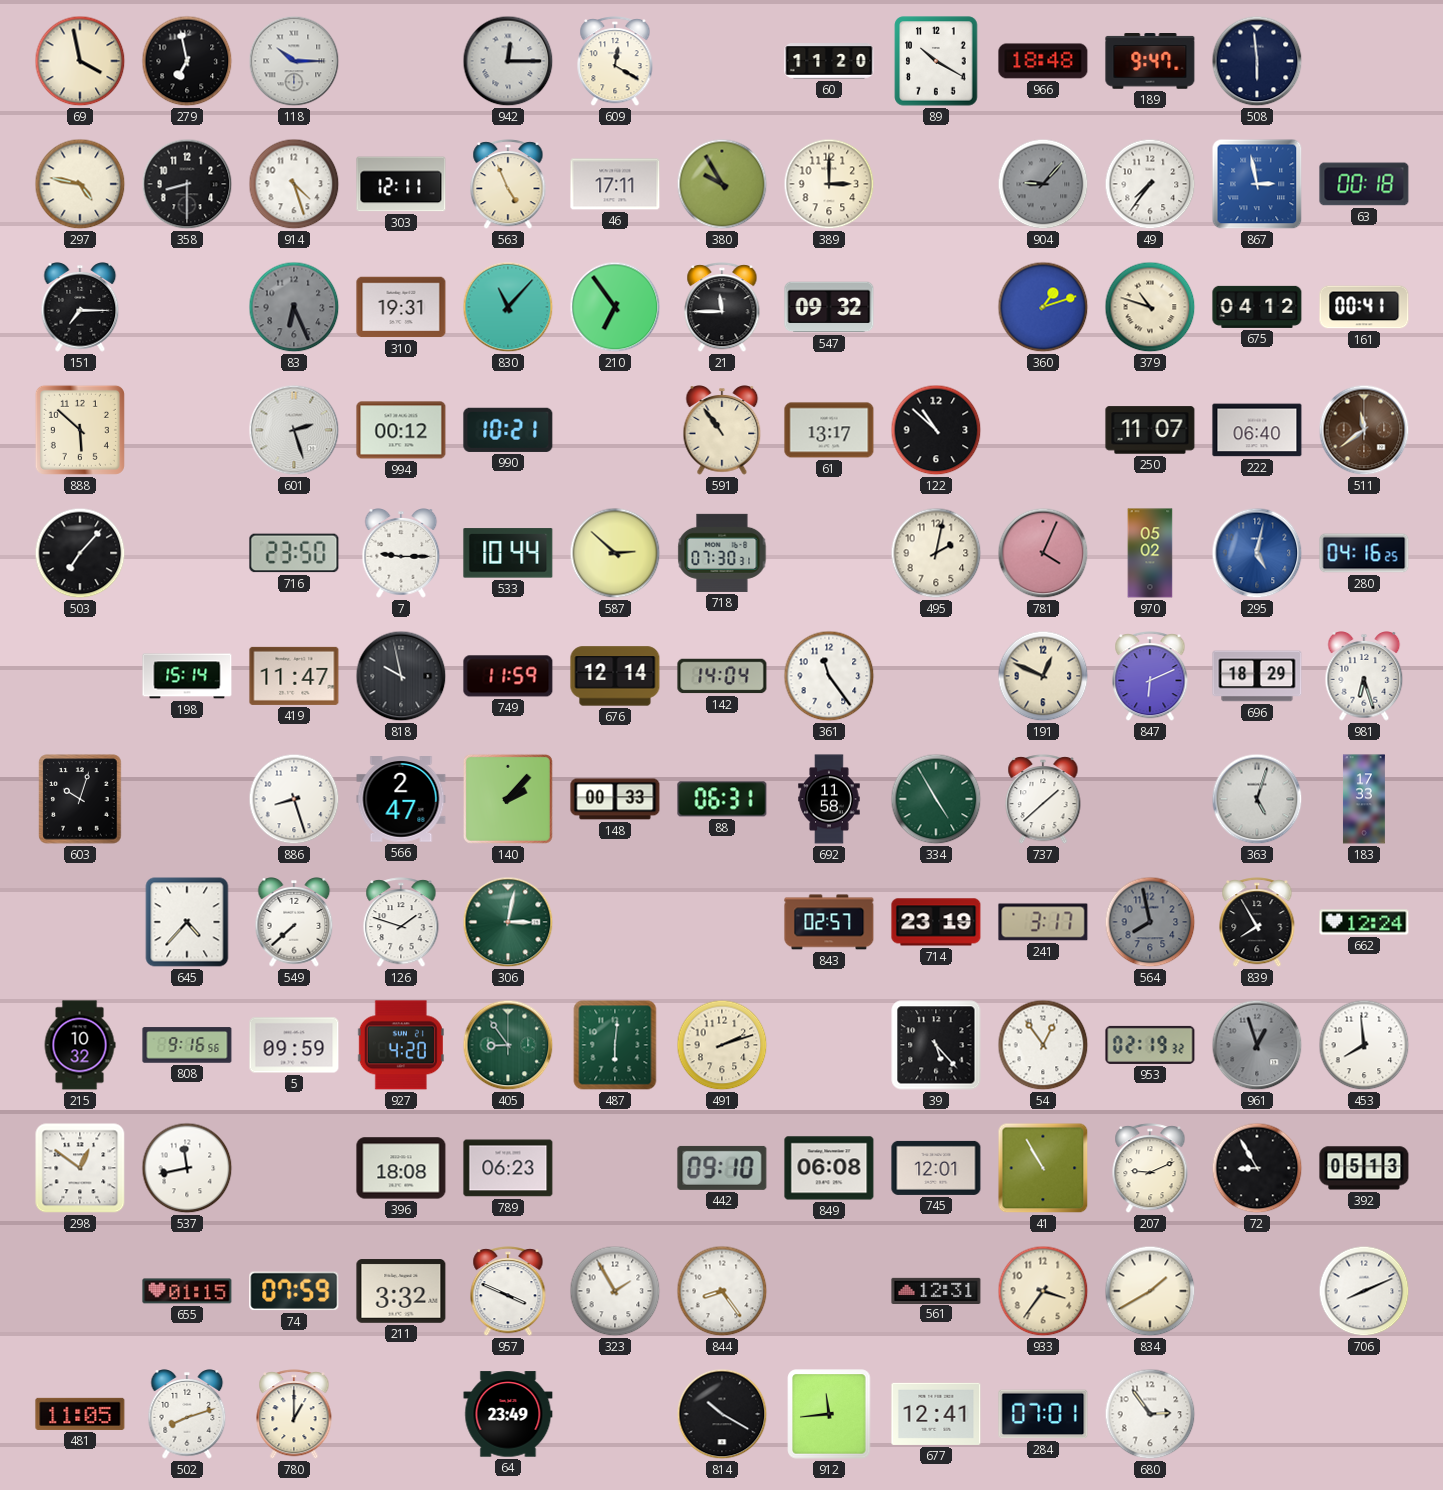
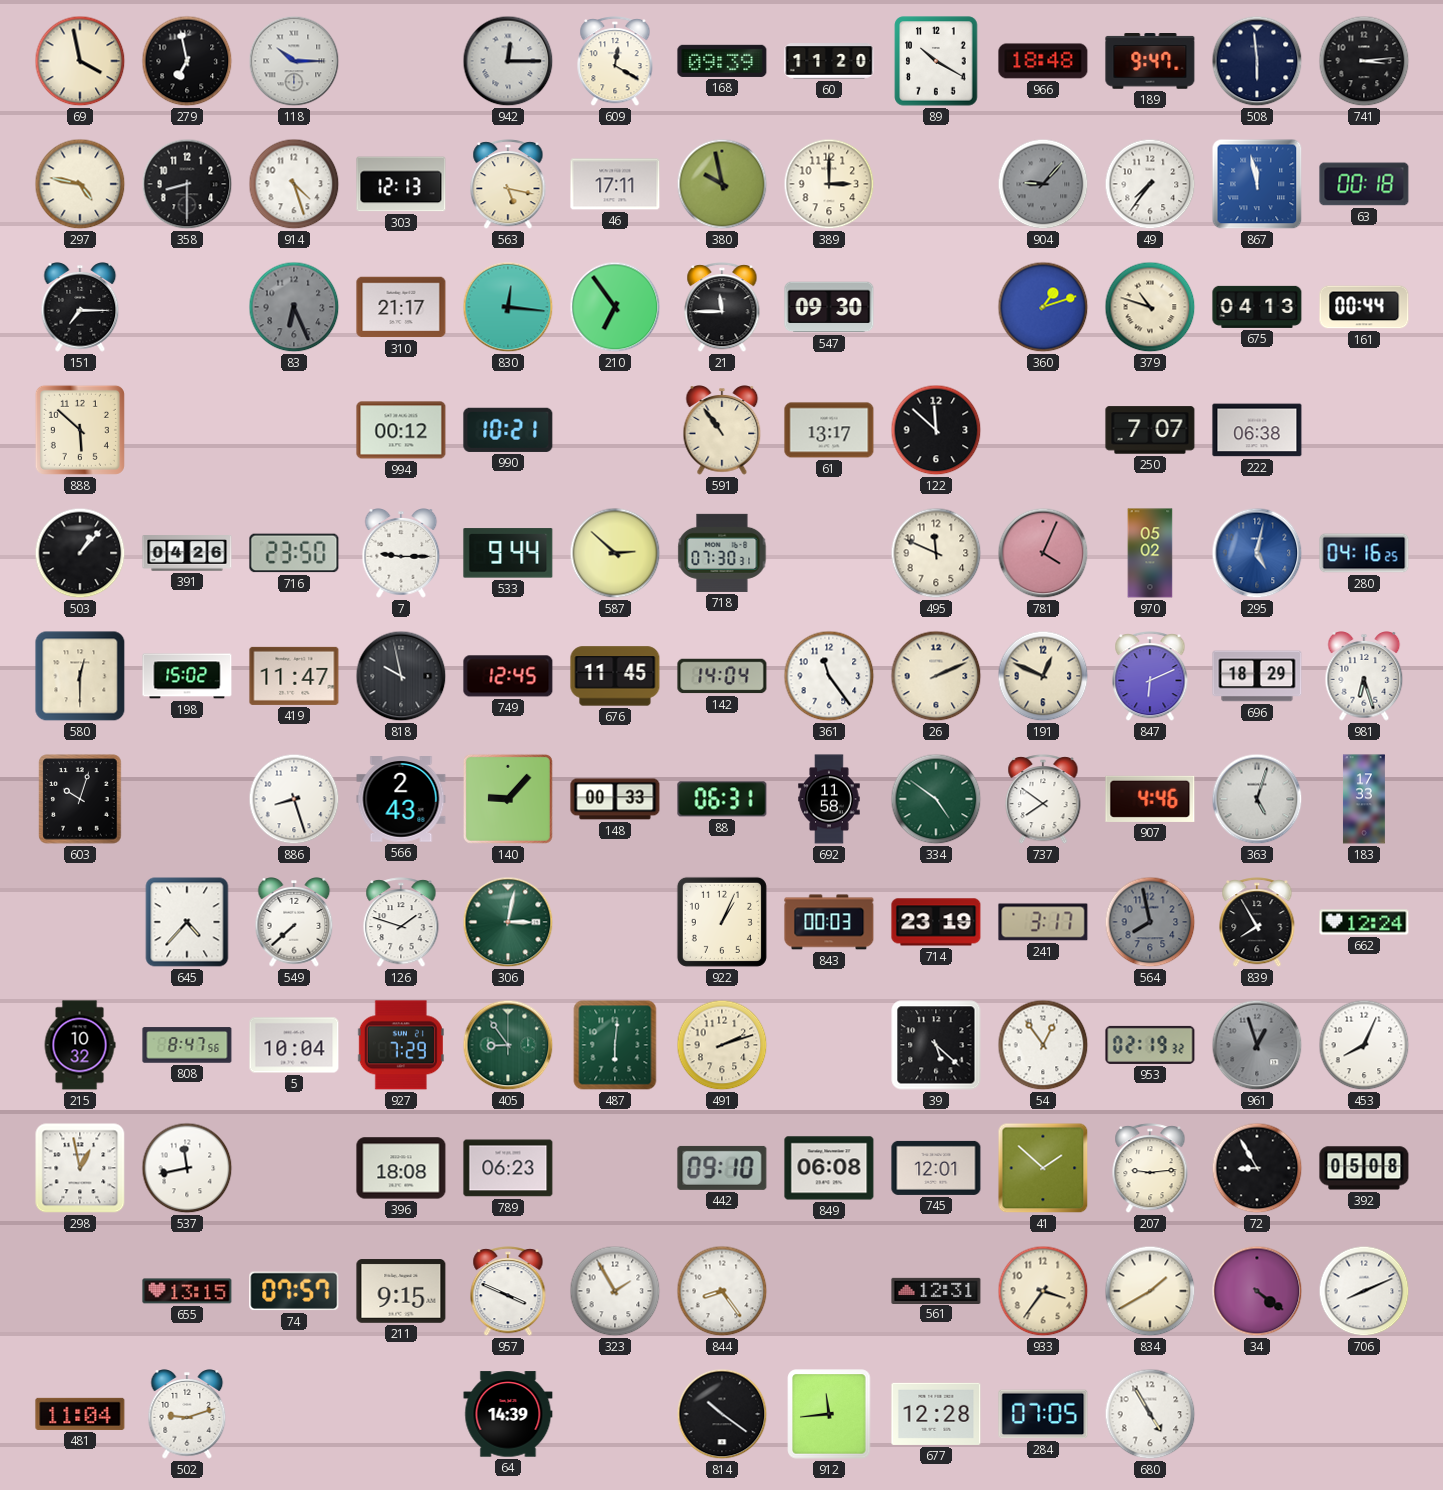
168: none -> 09:39
741: none -> 3:14
303: 12:11 -> 12:13
563: 4:56 -> 5:17
380: 9:55 -> 9:58
867: 2:58 -> 11:58
310: 19:31 -> 21:17
830: 11:07 -> 12:16
547: 09:32 -> 09:30
675: 04:12 -> 04:13
161: 00:41 -> 00:44
601: 2:27 -> none
122: 10:52 -> 11:52
250: 11:07 -> 7:07
222: 06:40 -> 06:38
511: 11:39 -> none
503: 7:07 -> 1:07
391: none -> 04:26
533: 10:44 -> 9:44
495: 2:02 -> 11:49
580: none -> 12:30
198: 15:14 -> 15:02
749: 11:59 -> 12:45
676: 12:14 -> 11:45
26: none -> 2:11
566: 2:47 -> 2:43
140: 2:07 -> 9:07
334: 4:55 -> 4:51
737: 1:38 -> 7:51
907: none -> 4:46
922: none -> 1:04
843: 02:57 -> 00:03
808: 9:16 -> 8:47
5: 09:59 -> 10:04
927: 4:20 -> 7:29
39: 5:23 -> 5:22
453: 7:59 -> 8:04
298: 12:51 -> 12:58
41: 10:55 -> 1:52
207: 9:11 -> 9:14
392: 05:13 -> 05:08
655: 01:15 -> 13:15
74: 07:59 -> 07:57
211: 3:32 -> 9:15
34: none -> 4:21
481: 11:05 -> 11:04
502: 8:12 -> 9:12
780: 1:00 -> none
64: 23:49 -> 14:39
814: 10:20 -> 10:21
677: 12:41 -> 12:28
284: 07:01 -> 07:05
680: 2:54 -> 4:55
